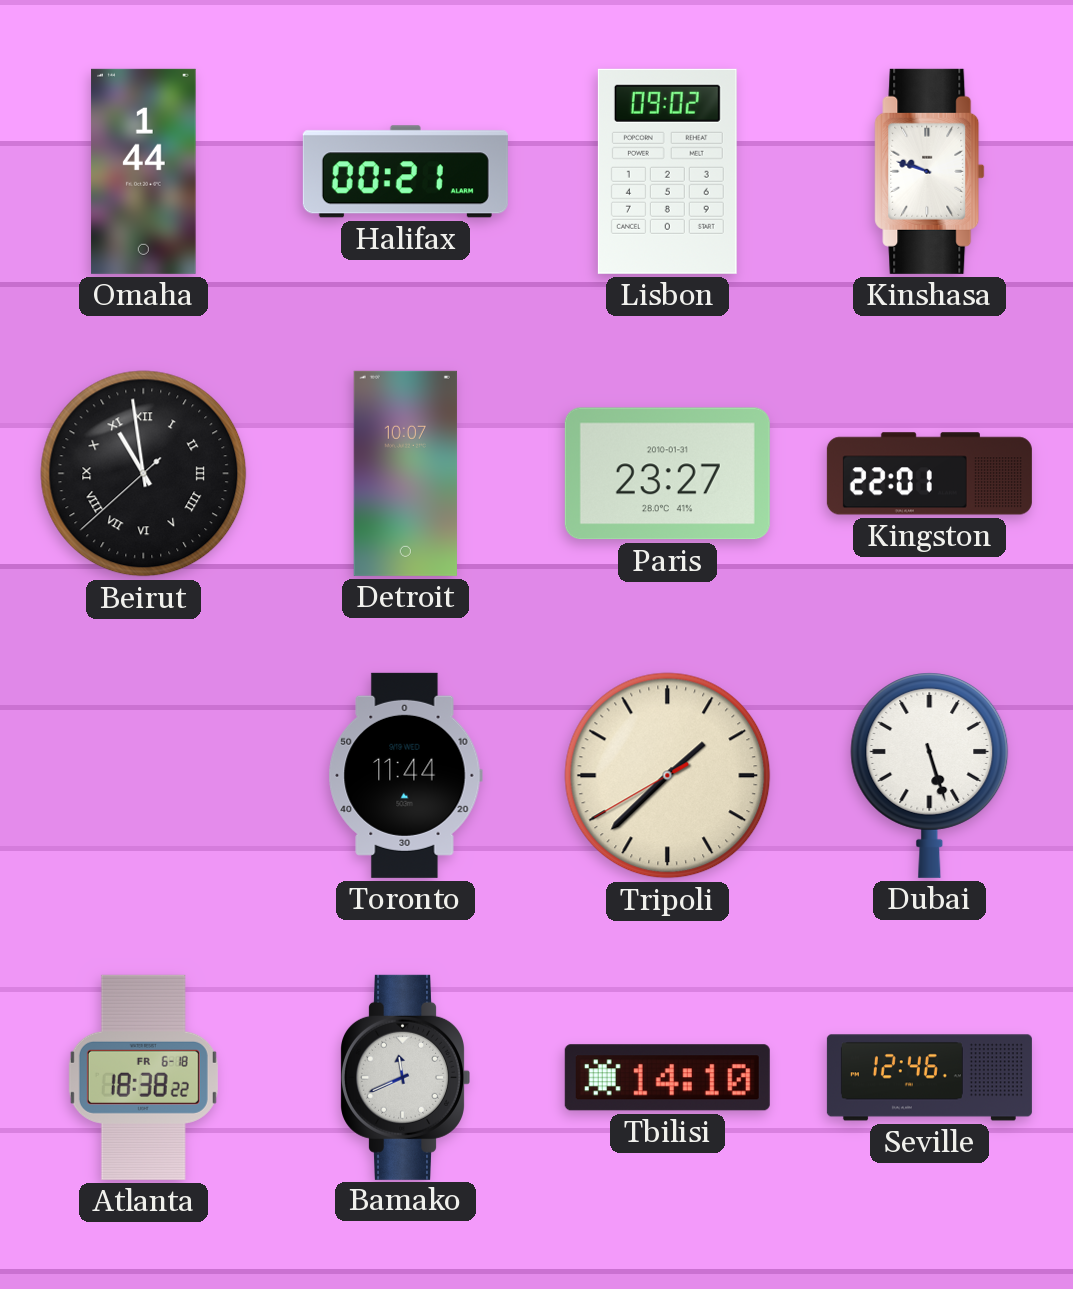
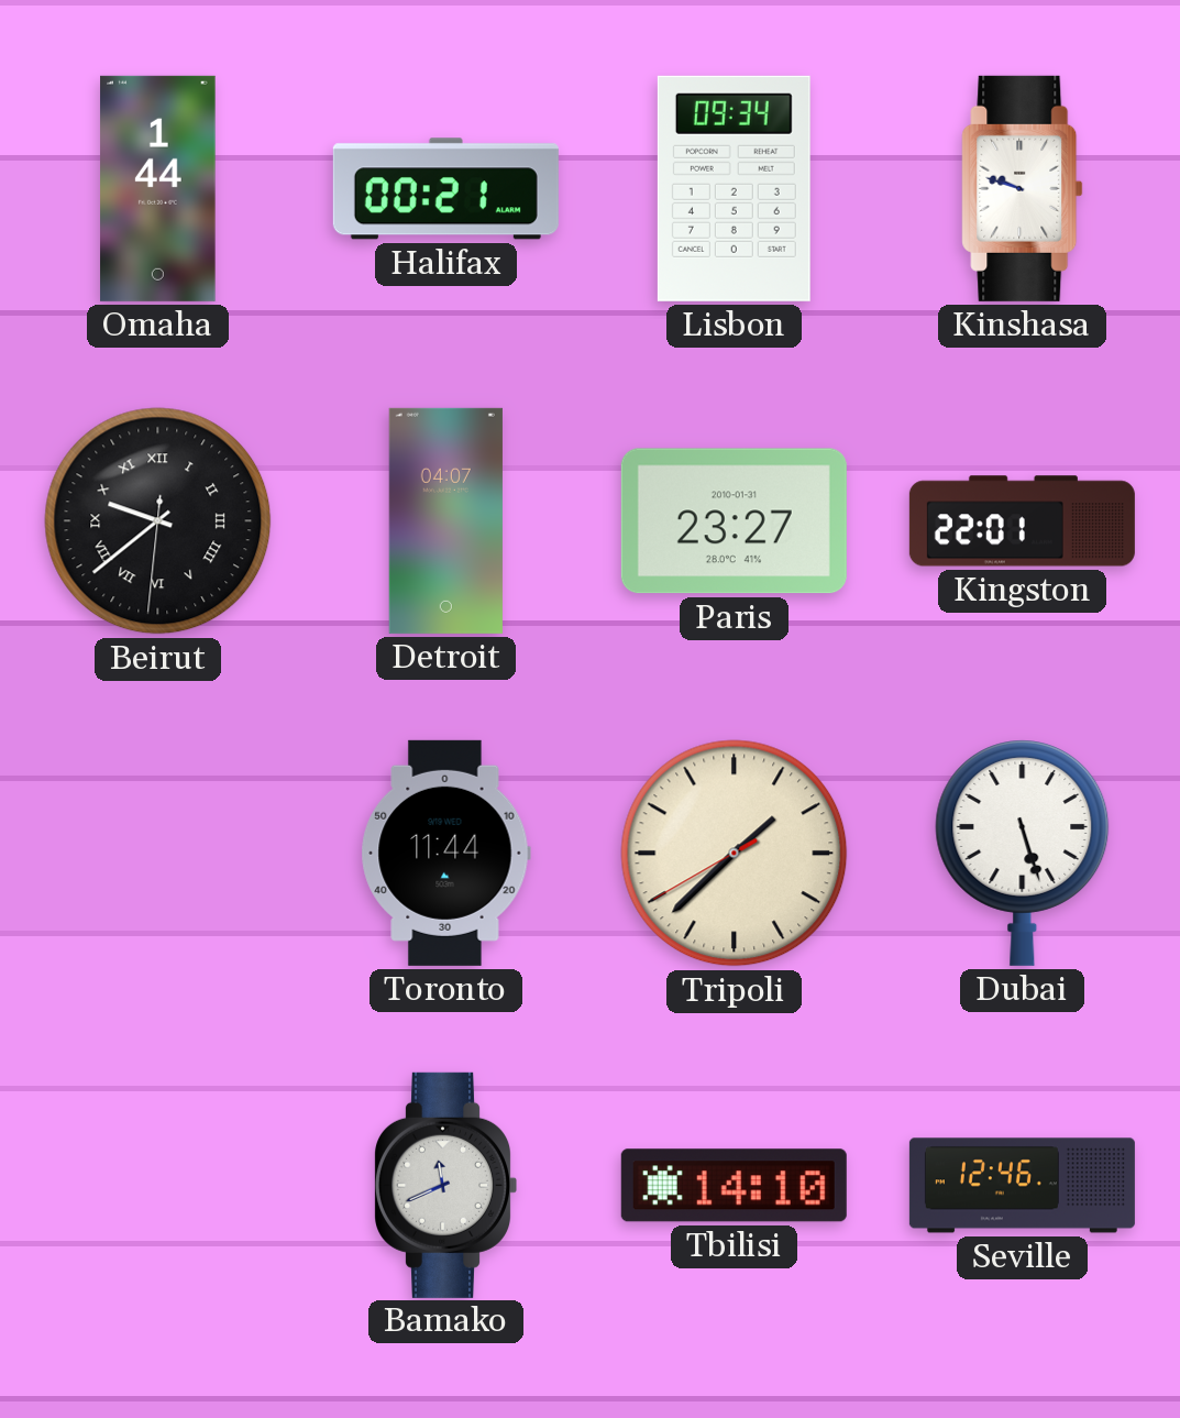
Lisbon: 09:02 -> 09:34
Beirut: 10:58 -> 9:38
Detroit: 10:07 -> 04:07
Atlanta: 18:38 -> none
